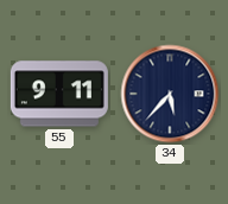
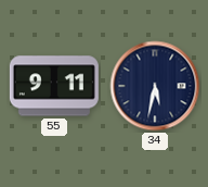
34: 5:37 -> 5:32
